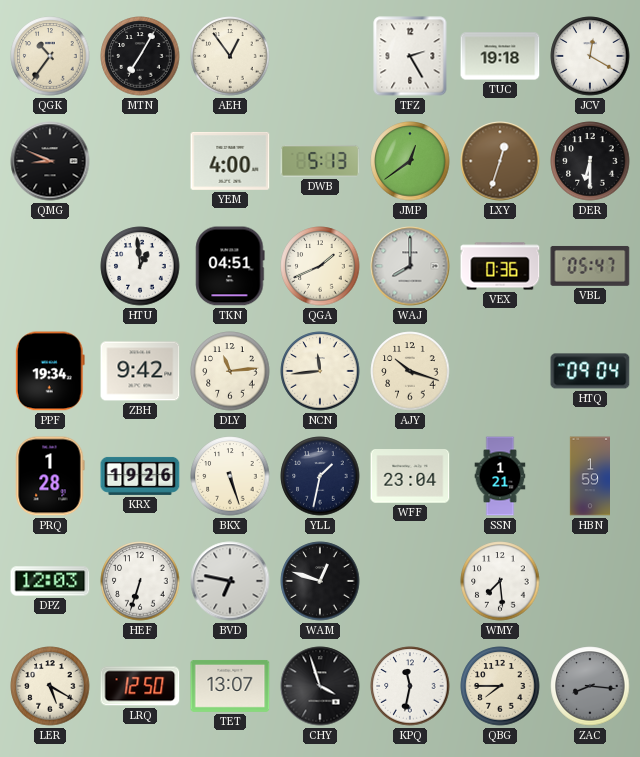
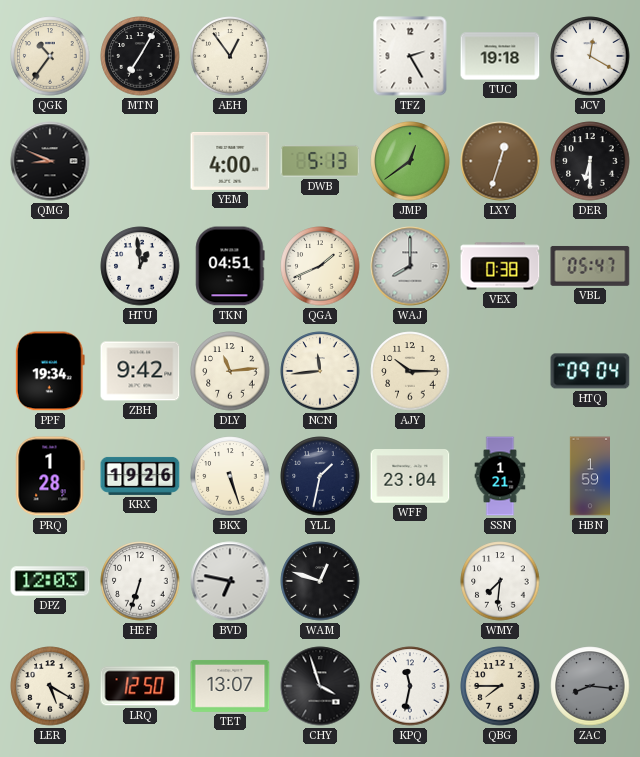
VEX: 0:36 -> 0:38
AJY: 10:18 -> 10:15
WMY: 7:29 -> 7:31
